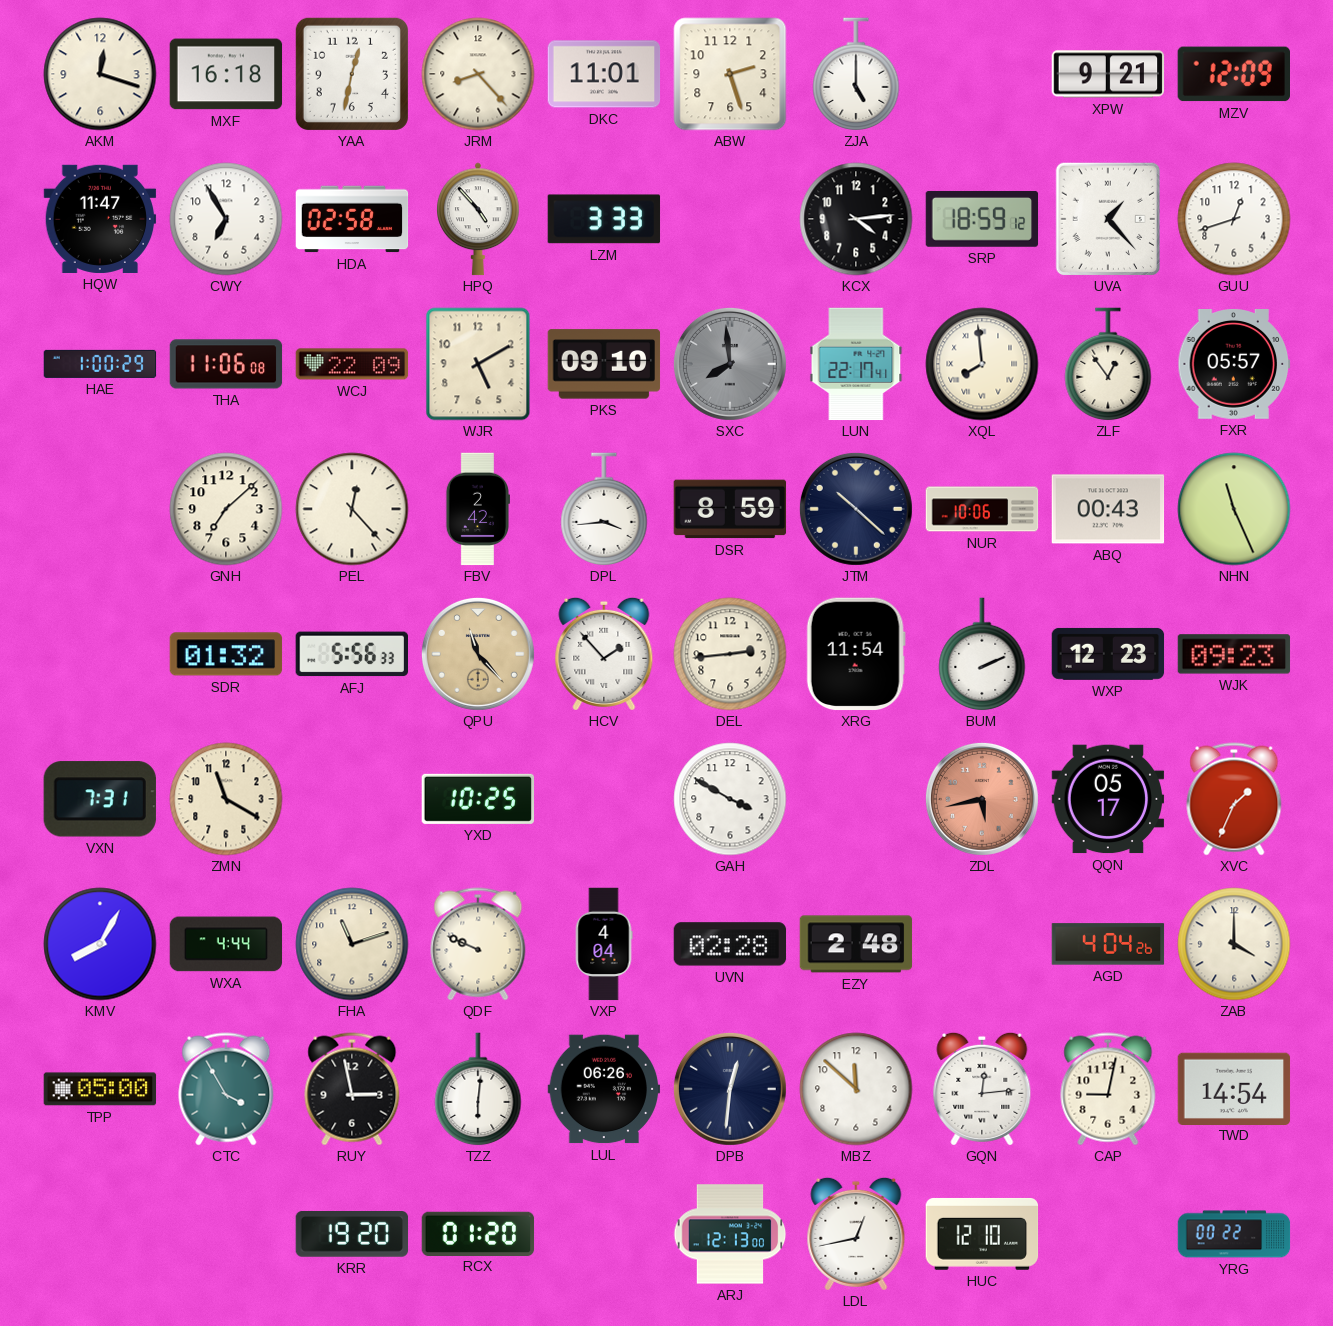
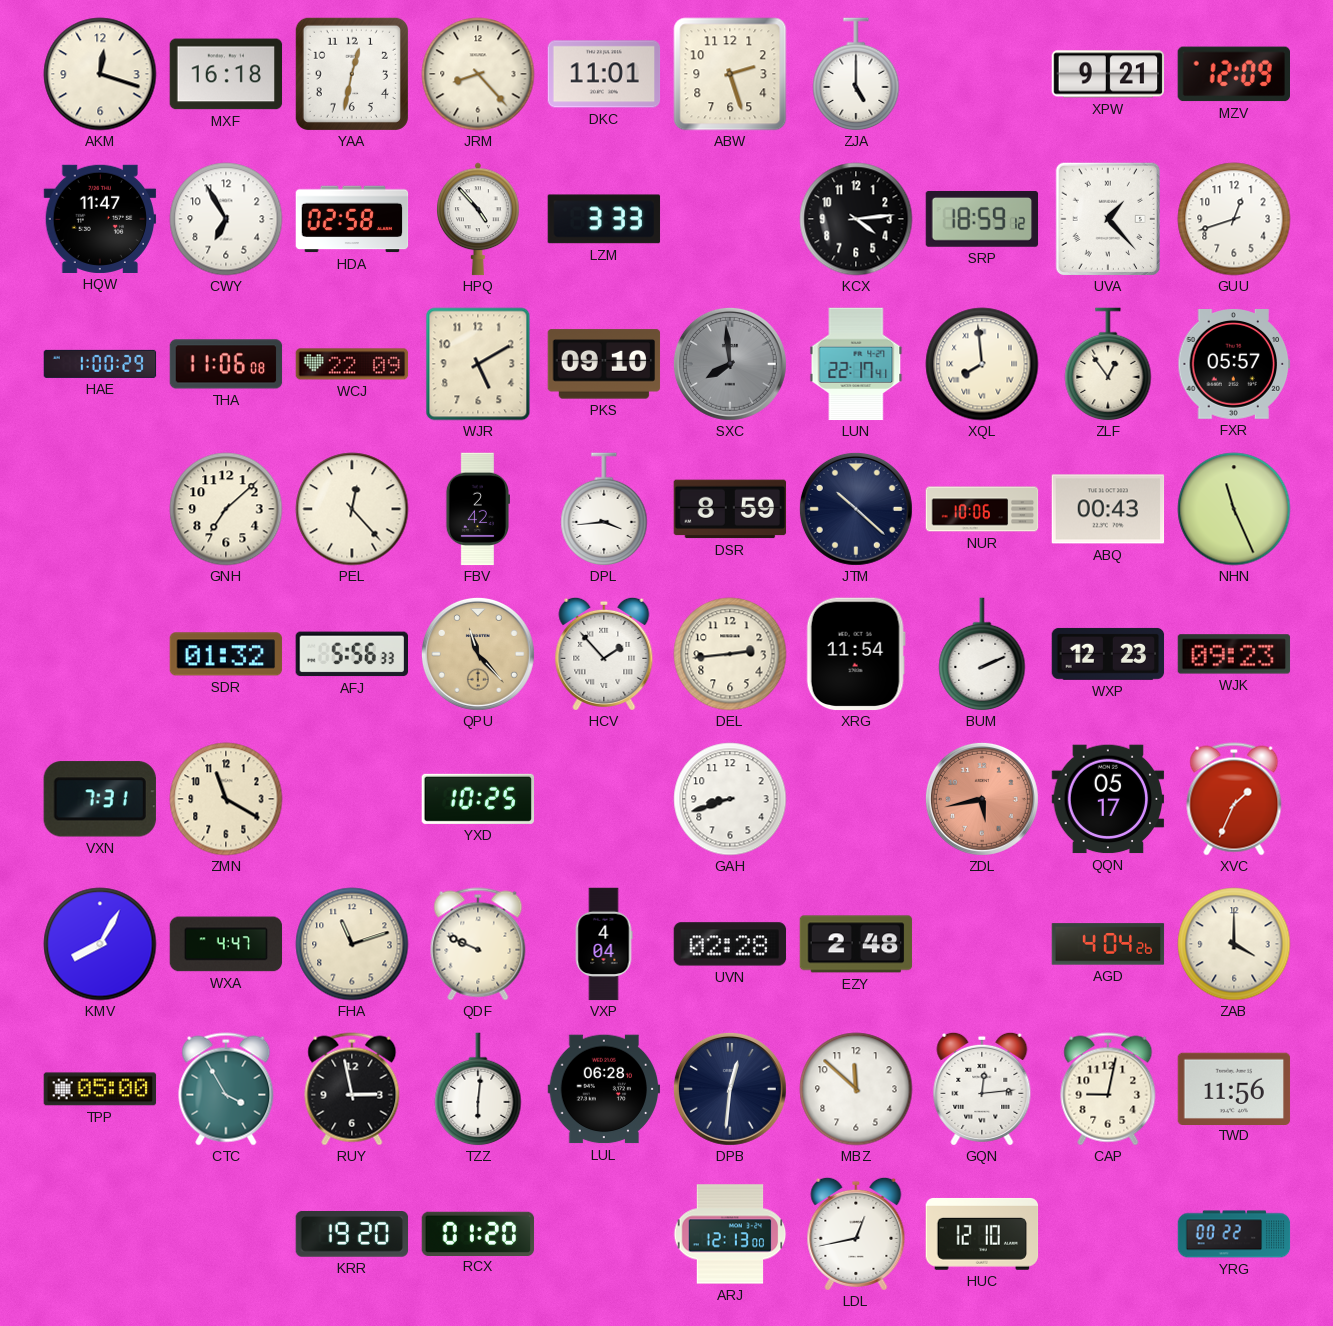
GAH: 3:50 -> 8:42
WXA: 4:44 -> 4:47
LUL: 06:26 -> 06:28
TWD: 14:54 -> 11:56
